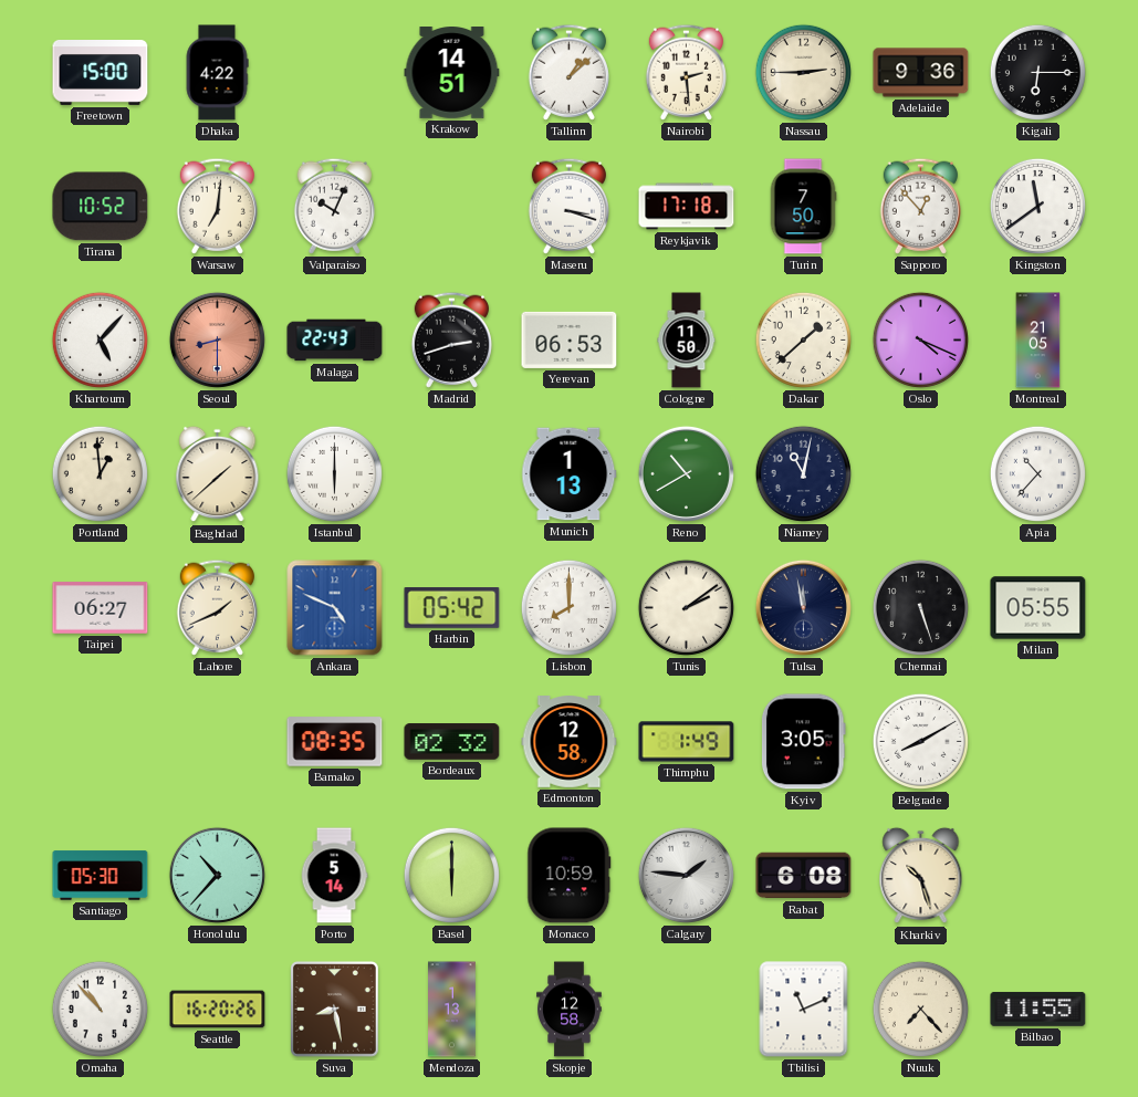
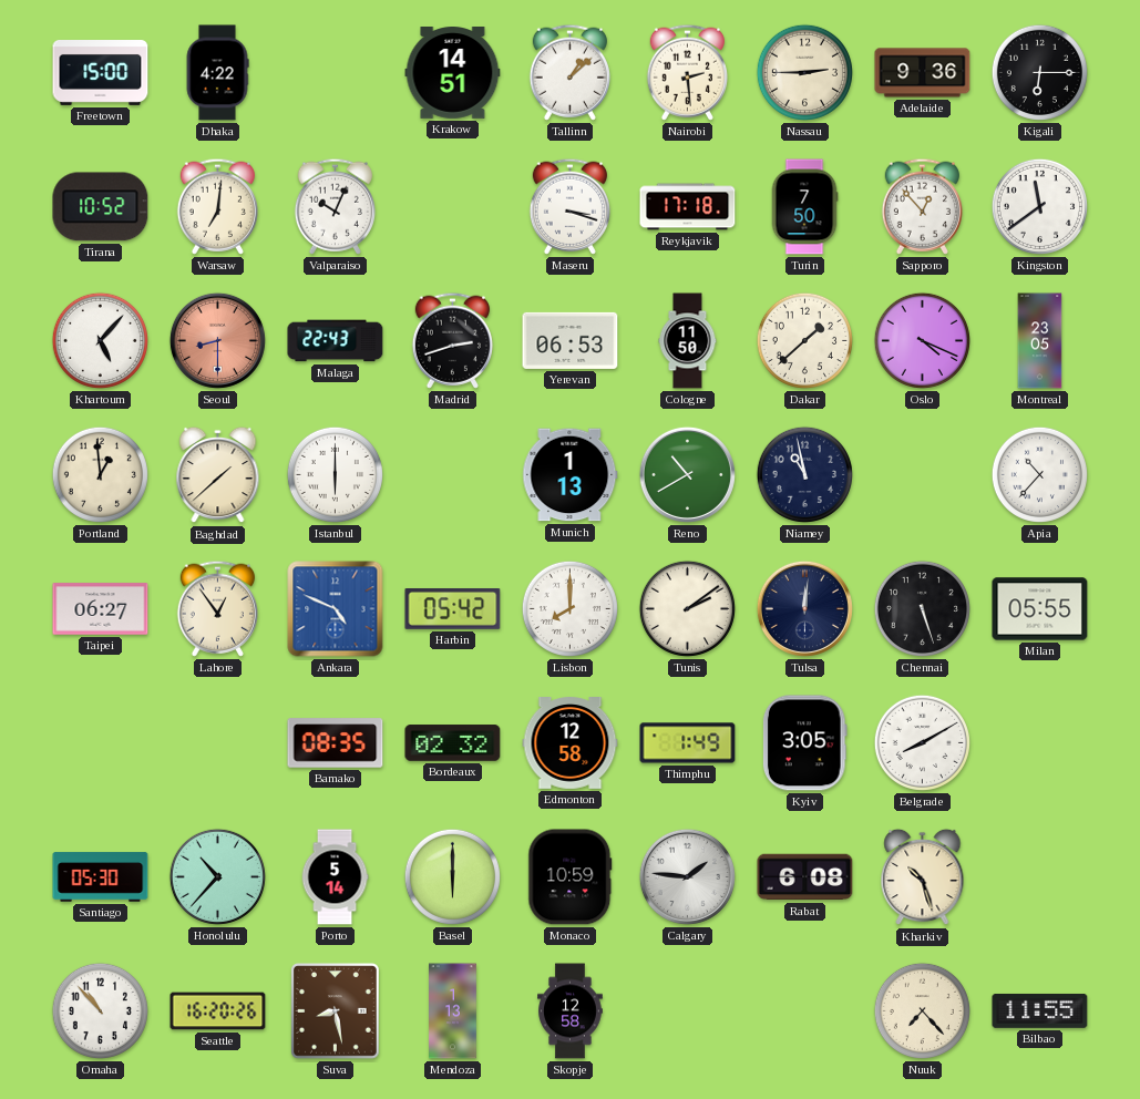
Montreal: 21:05 -> 23:05
Niamey: 11:02 -> 10:58
Lahore: 1:41 -> 12:54
Tulsa: 11:58 -> 12:01
Tbilisi: 11:11 -> none
